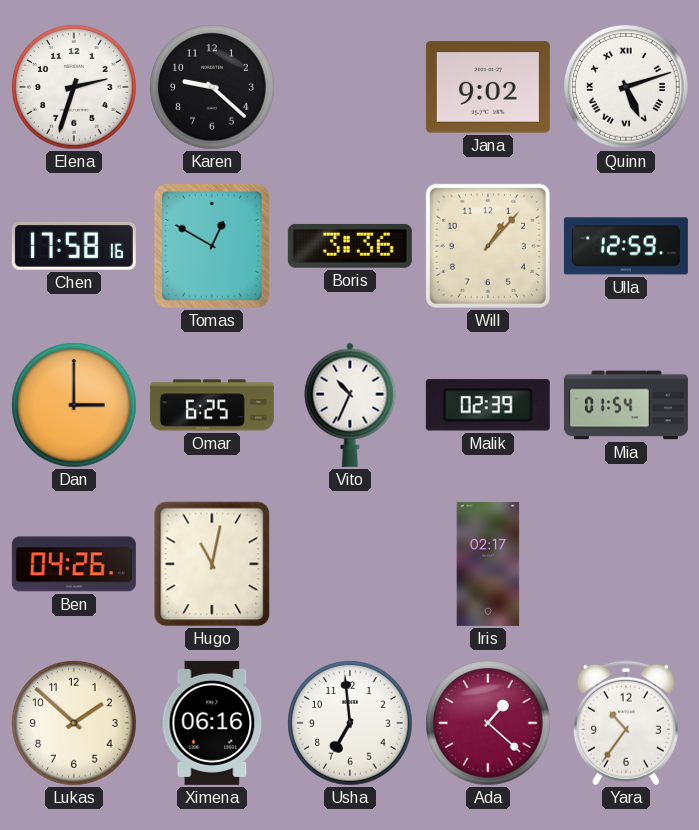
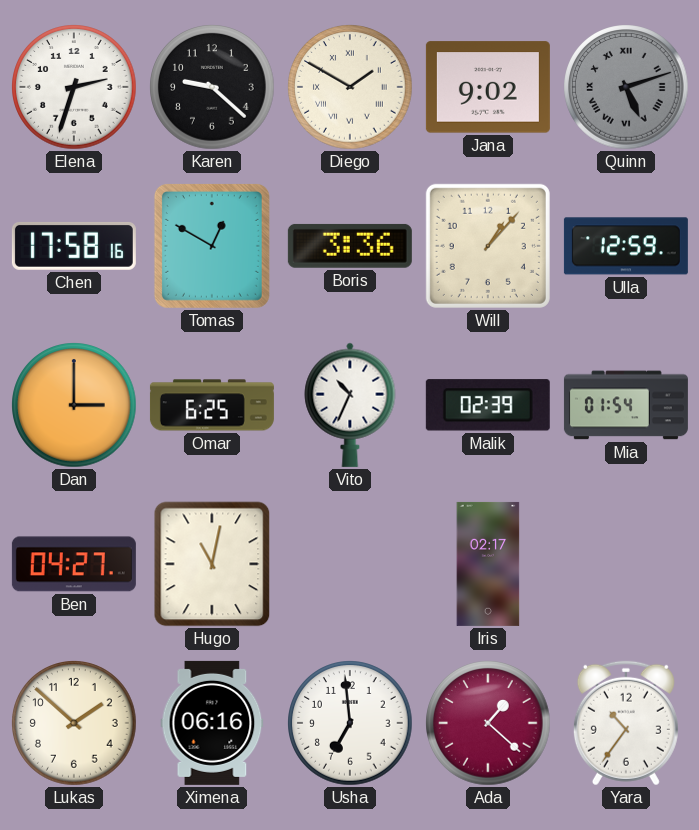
Diego: none -> 1:50
Quinn dial: white -> grey
Ben: 04:26 -> 04:27
